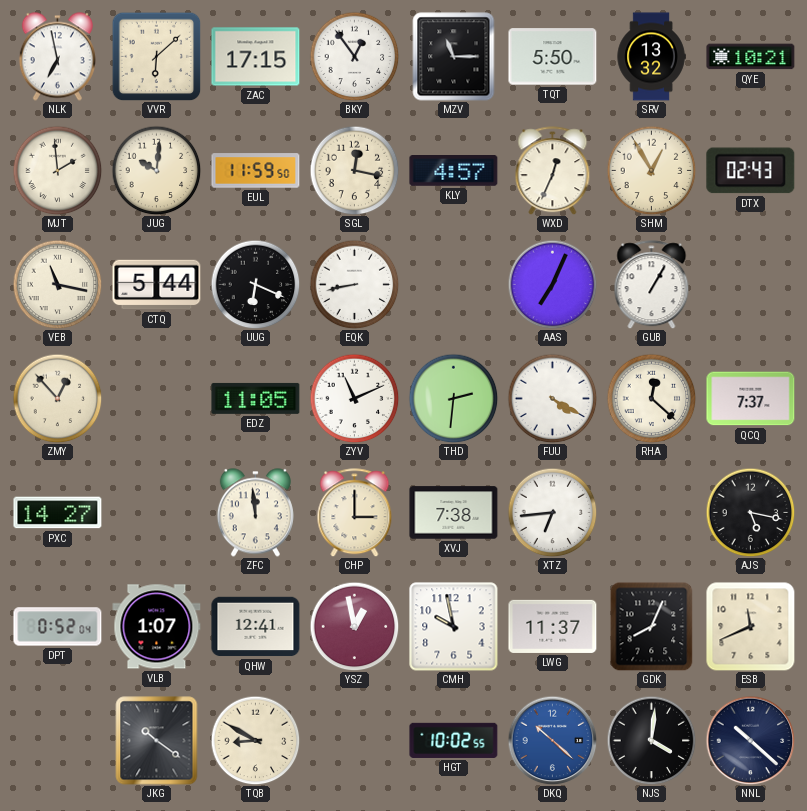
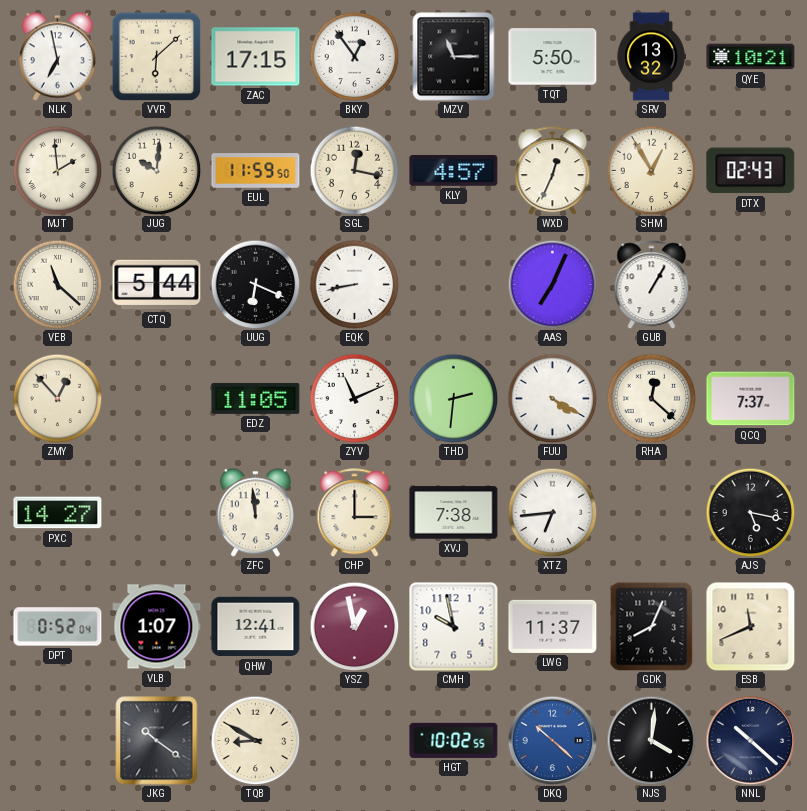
VEB: 11:17 -> 11:22
